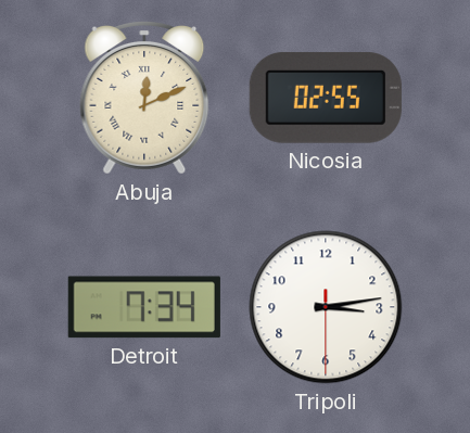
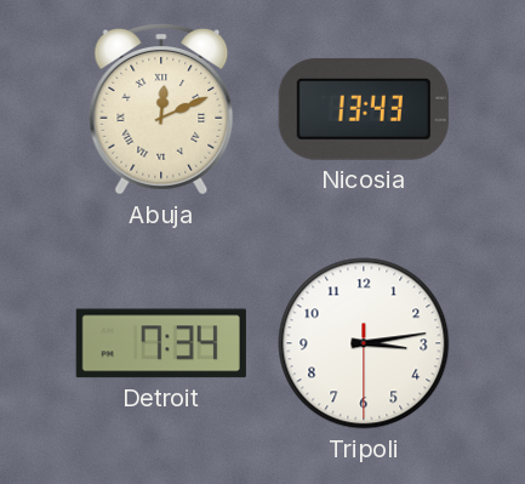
Nicosia: 02:55 -> 13:43
